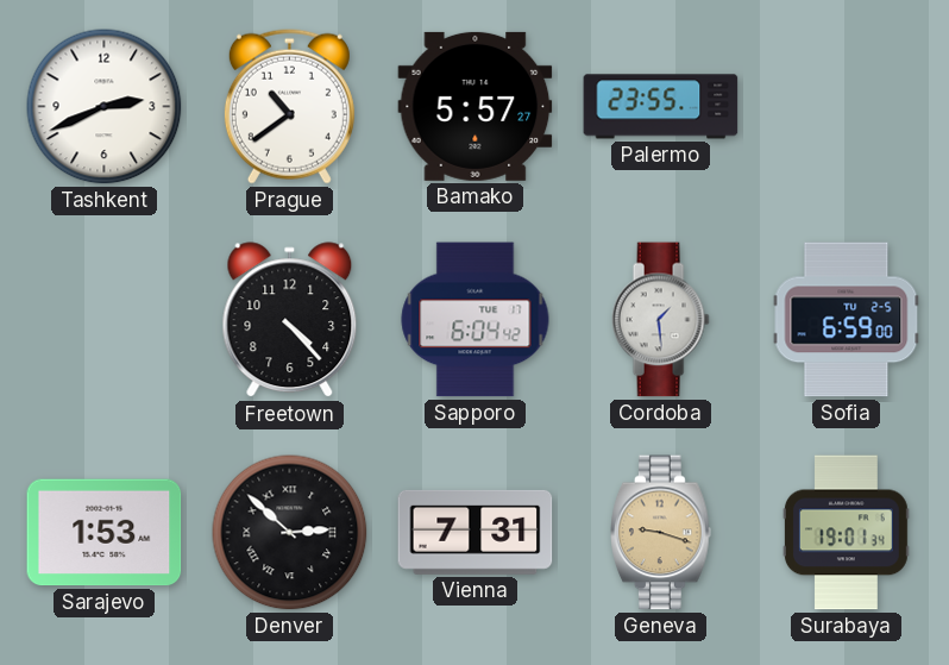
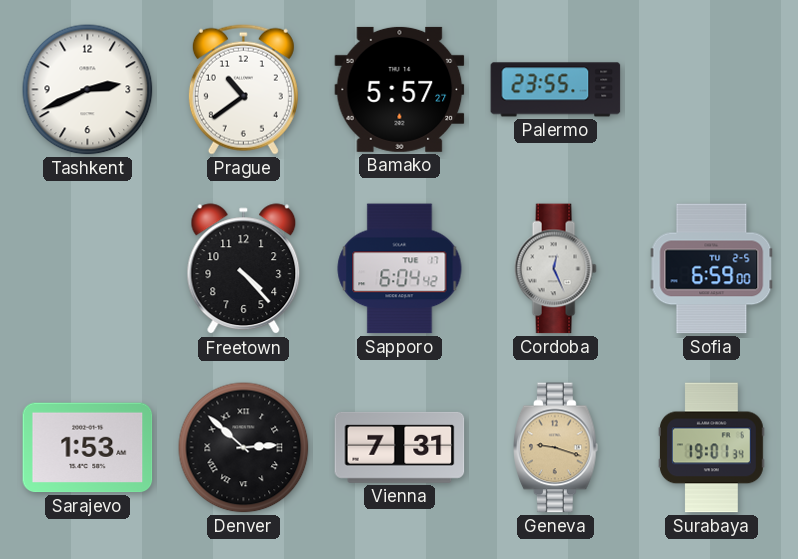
Cordoba: 1:29 -> 12:26
